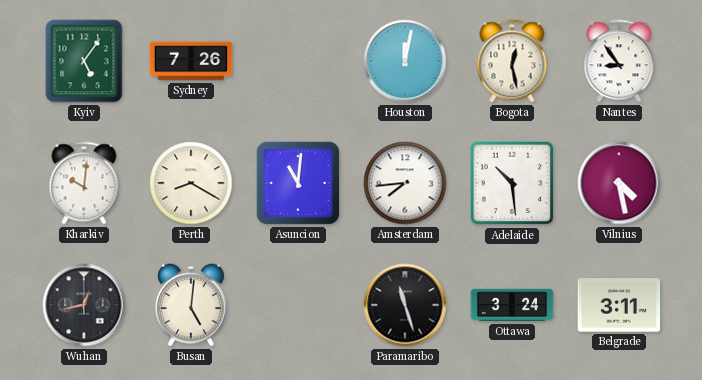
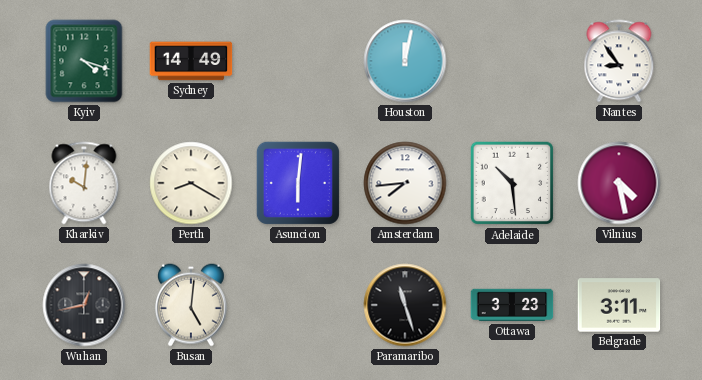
Kyiv: 5:06 -> 4:18
Sydney: 7:26 -> 14:49
Bogota: 12:28 -> none
Asuncion: 11:01 -> 6:01
Ottawa: 3:24 -> 3:23
